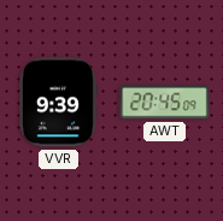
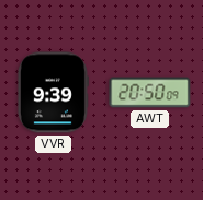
AWT: 20:45 -> 20:50
